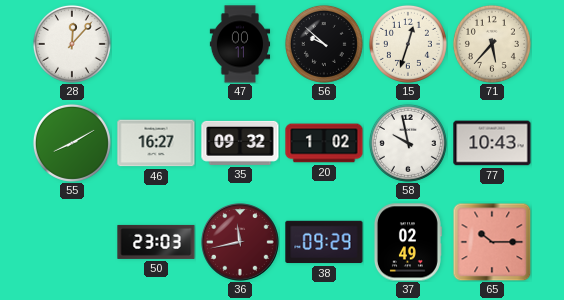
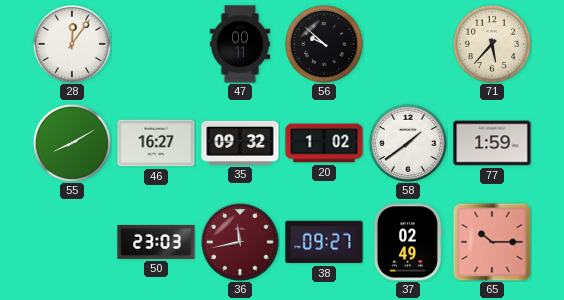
28: 12:07 -> 12:06
15: 12:33 -> none
58: 9:58 -> 1:39
77: 10:43 -> 1:59
38: 09:29 -> 09:27
